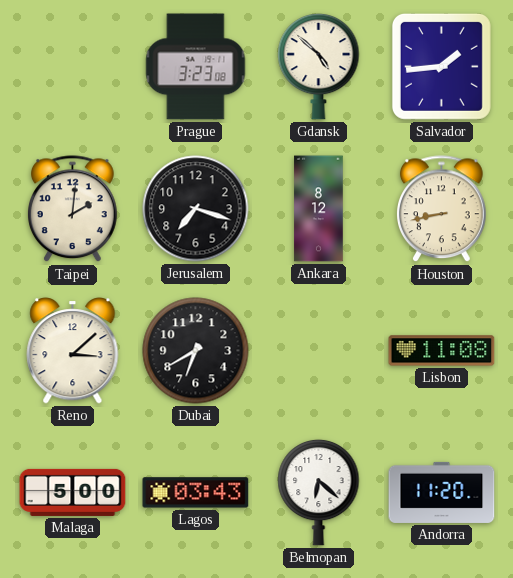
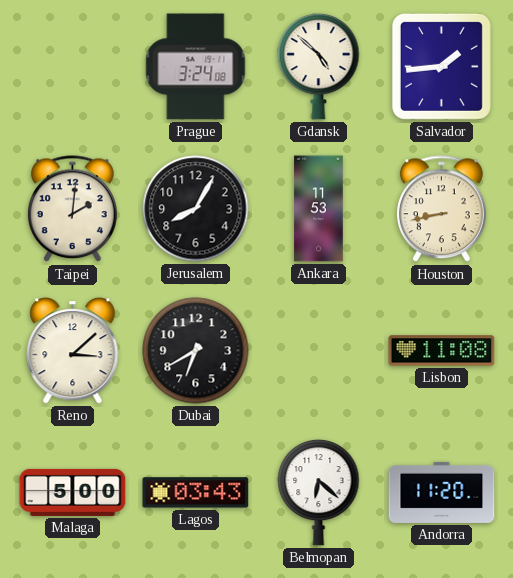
Prague: 3:23 -> 3:24
Jerusalem: 7:18 -> 8:05
Ankara: 8:12 -> 11:53
